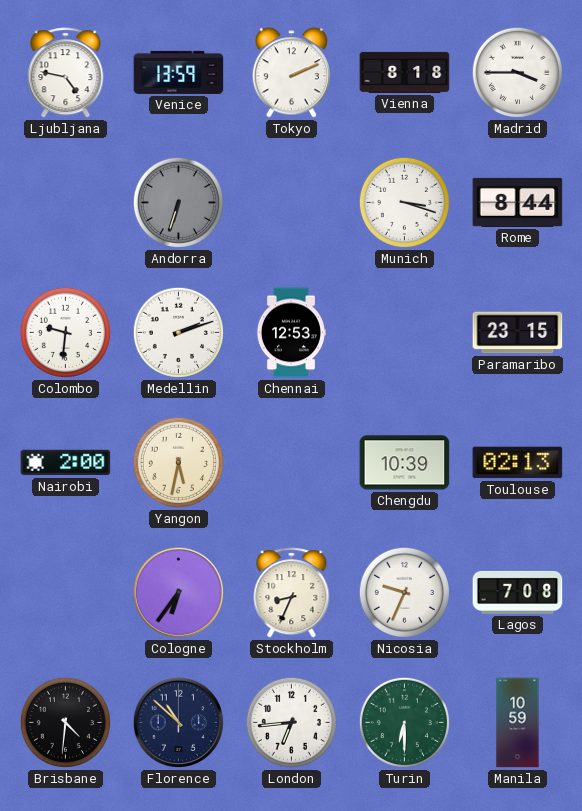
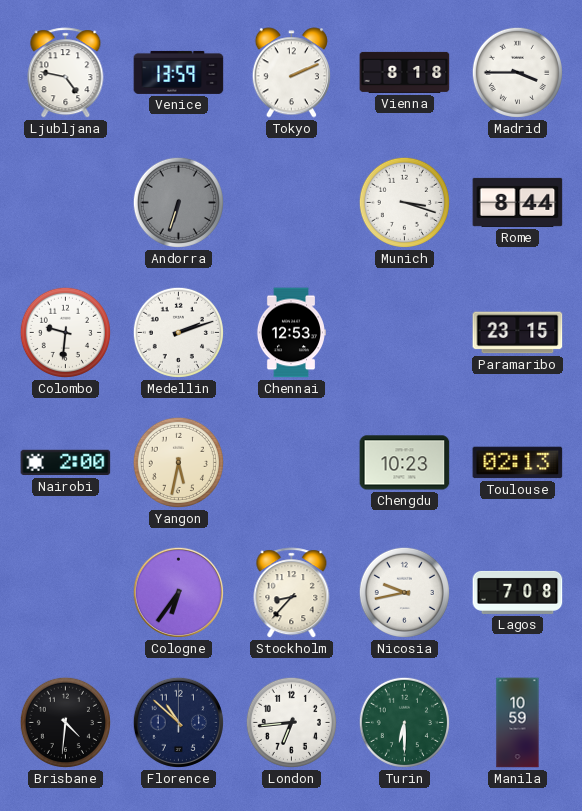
Chengdu: 10:39 -> 10:23
Stockholm: 8:34 -> 8:37
Nicosia: 9:34 -> 9:43
